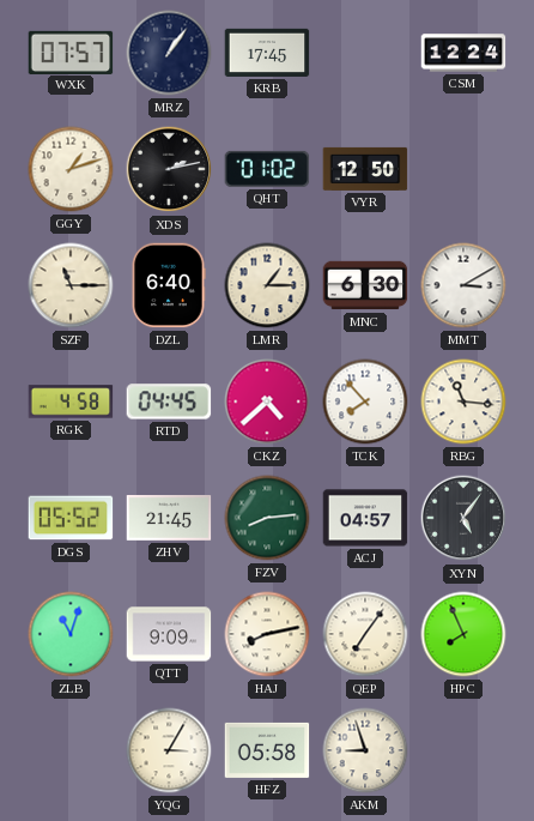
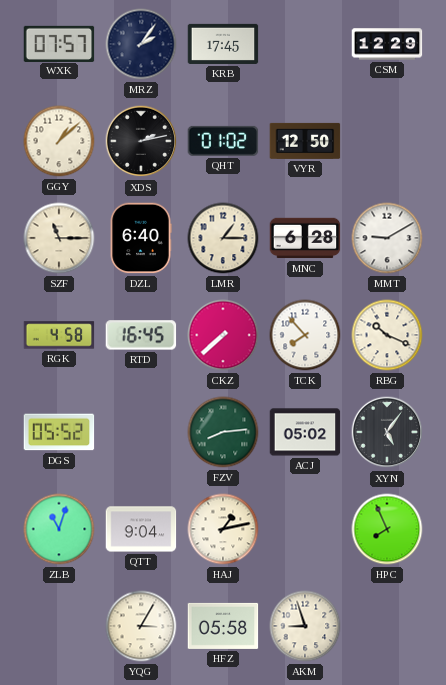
MRZ: 1:06 -> 2:06
CSM: 12:24 -> 12:29
GGY: 1:12 -> 1:08
MNC: 6:30 -> 6:28
MMT: 3:10 -> 9:10
RTD: 04:45 -> 16:45
CKZ: 4:38 -> 7:38
RBG: 11:16 -> 10:19
ZHV: 21:45 -> none
ACJ: 04:57 -> 05:02
QTT: 9:09 -> 9:04
HAJ: 8:13 -> 1:13
QEP: 7:06 -> none
